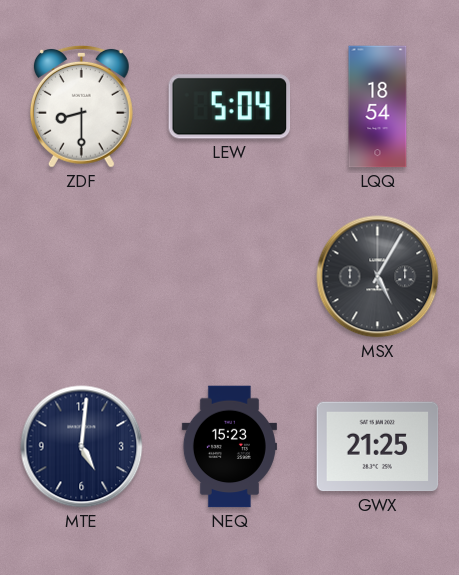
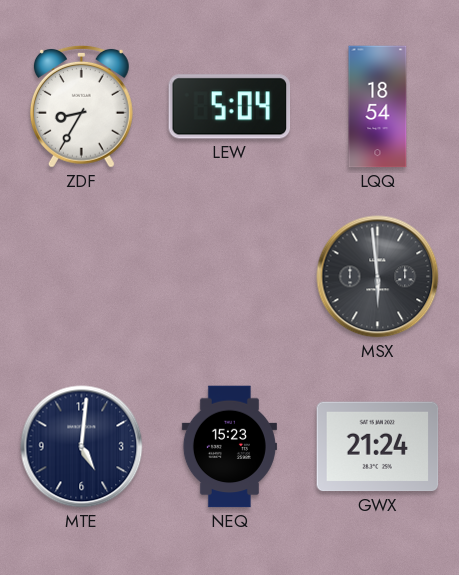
ZDF: 8:30 -> 8:35
MSX: 5:05 -> 5:59
GWX: 21:25 -> 21:24
